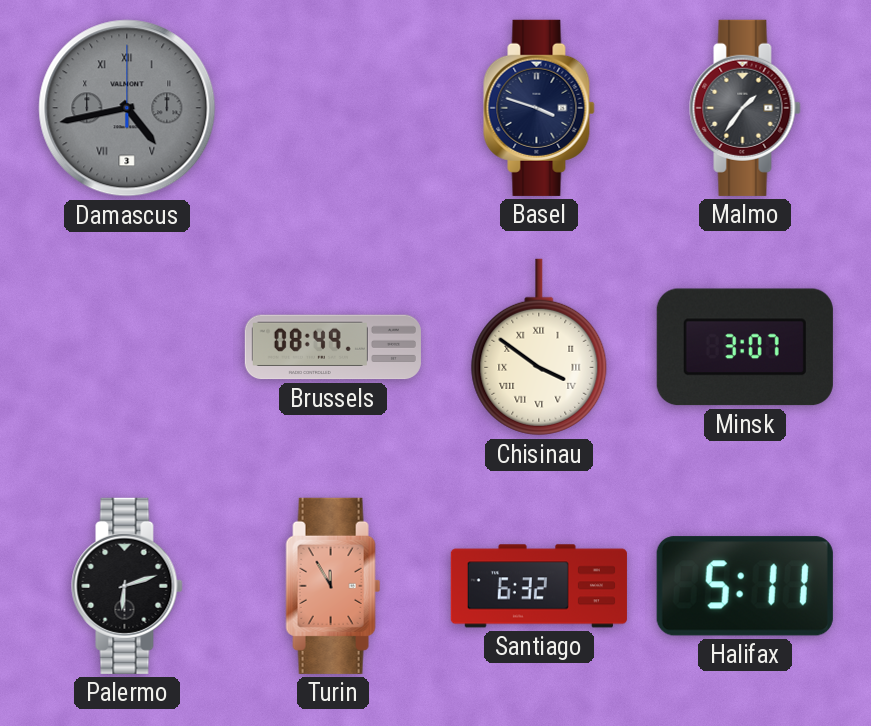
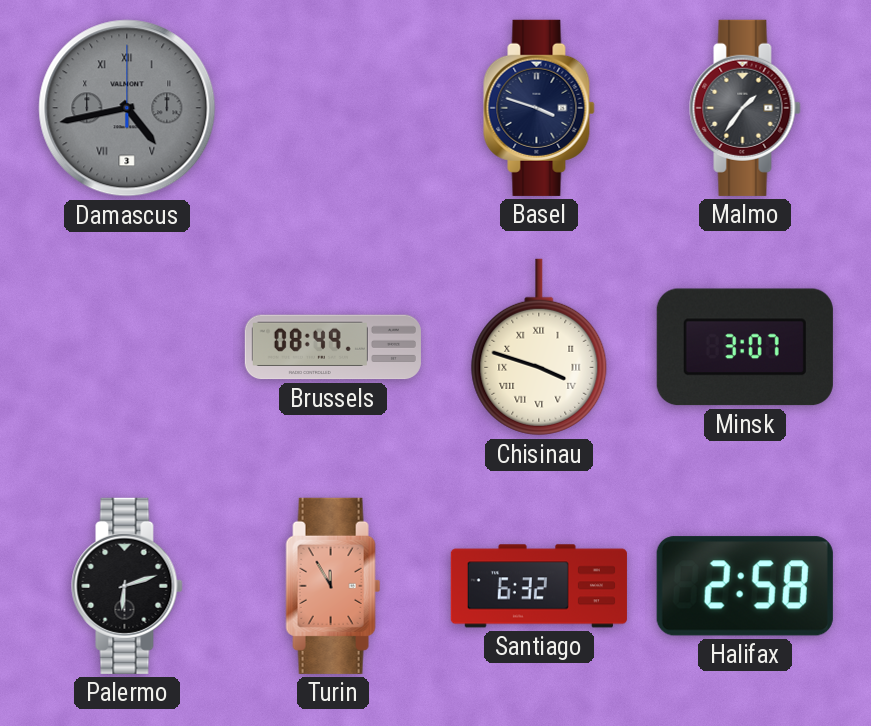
Chisinau: 3:51 -> 3:48
Halifax: 5:11 -> 2:58
